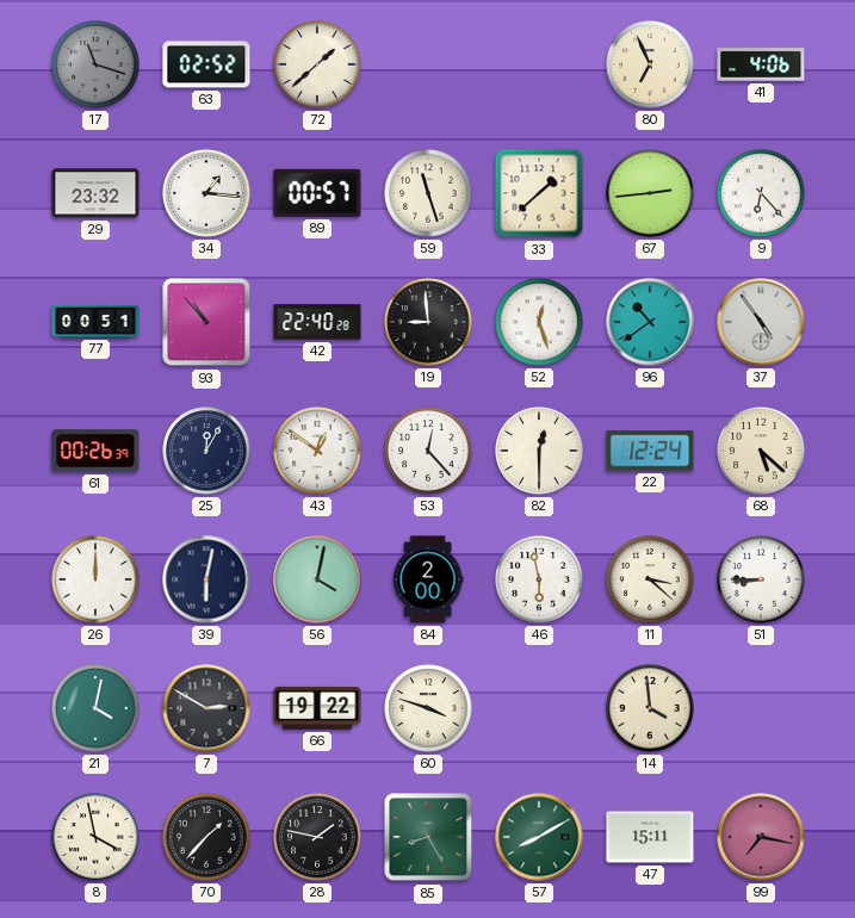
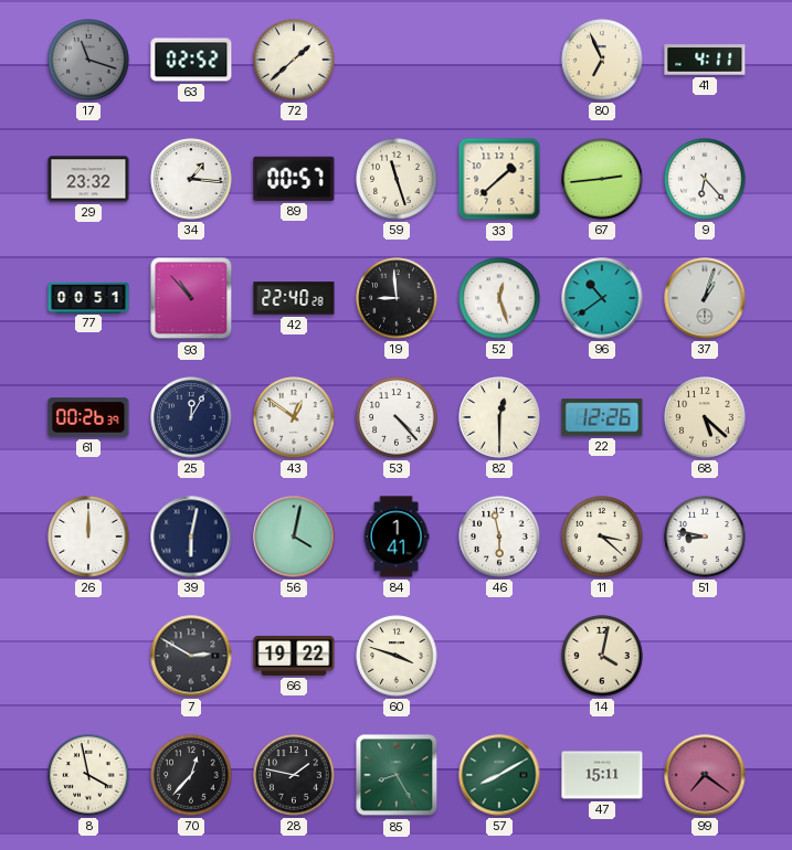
41: 4:06 -> 4:11
37: 4:54 -> 1:03
53: 12:23 -> 4:23
22: 12:24 -> 12:26
84: 2:00 -> 1:41
51: 8:45 -> 8:47
21: 4:02 -> none
14: 3:59 -> 4:02
70: 1:37 -> 12:37
99: 7:17 -> 7:21
